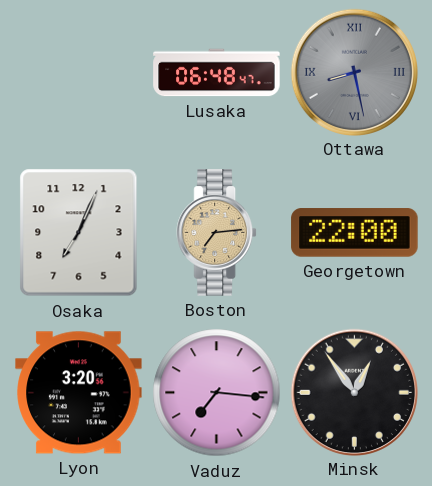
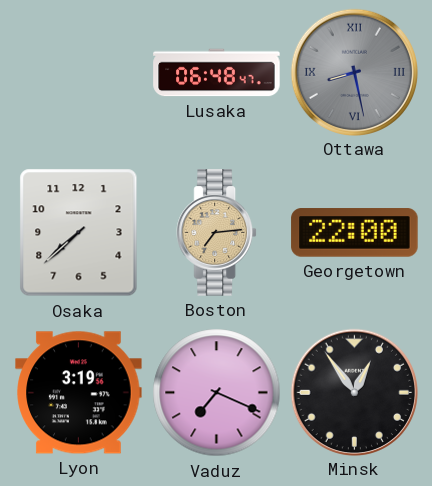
Osaka: 7:04 -> 7:38
Lyon: 3:20 -> 3:19
Vaduz: 7:16 -> 7:19
